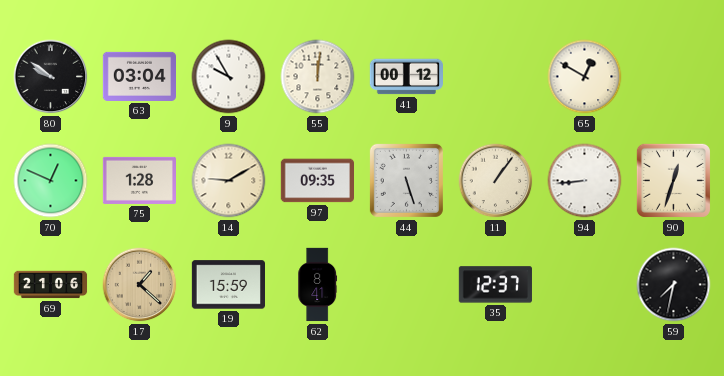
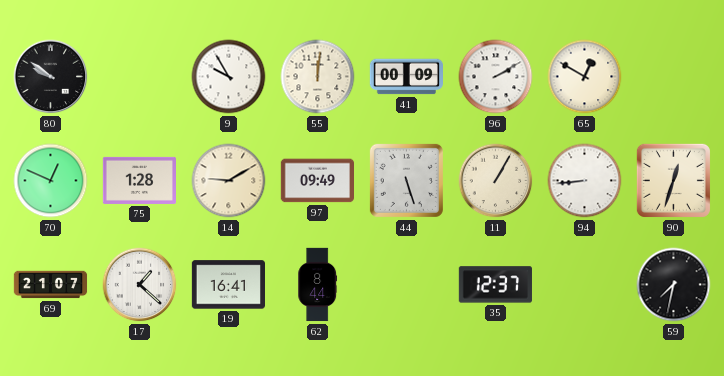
63: 03:04 -> none
41: 00:12 -> 00:09
96: none -> 2:10
97: 09:35 -> 09:49
11: 1:06 -> 1:05
69: 21:06 -> 21:07
17 dial: champagne -> white
19: 15:59 -> 16:41
62: 8:41 -> 8:44
